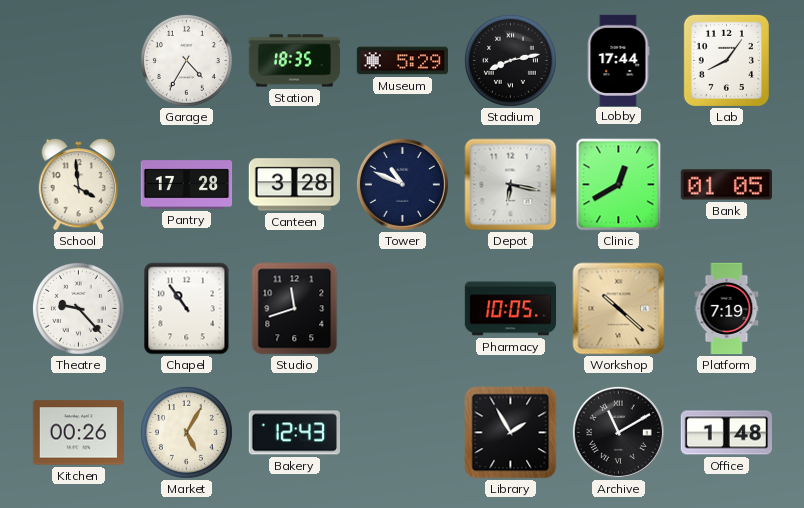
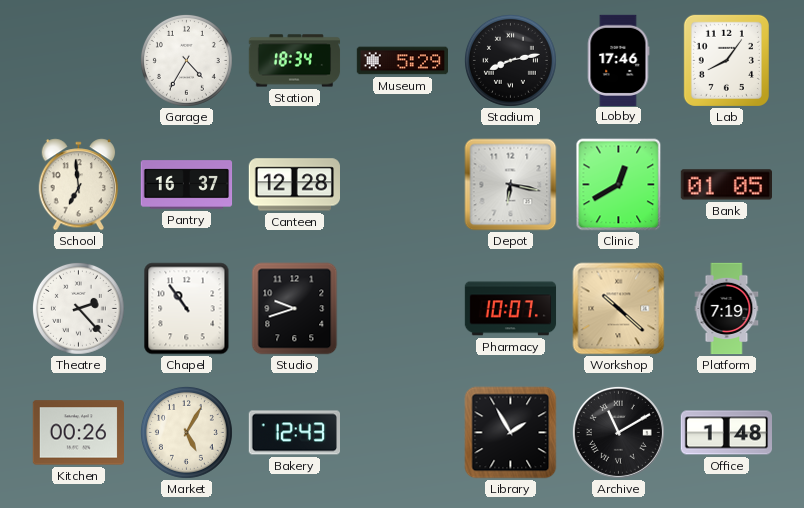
Station: 18:35 -> 18:34
Lobby: 17:44 -> 17:46
School: 3:59 -> 6:59
Pantry: 17:28 -> 16:37
Canteen: 3:28 -> 12:28
Tower: 10:49 -> none
Theatre: 9:23 -> 2:23
Studio: 11:42 -> 9:42
Pharmacy: 10:05 -> 10:07
